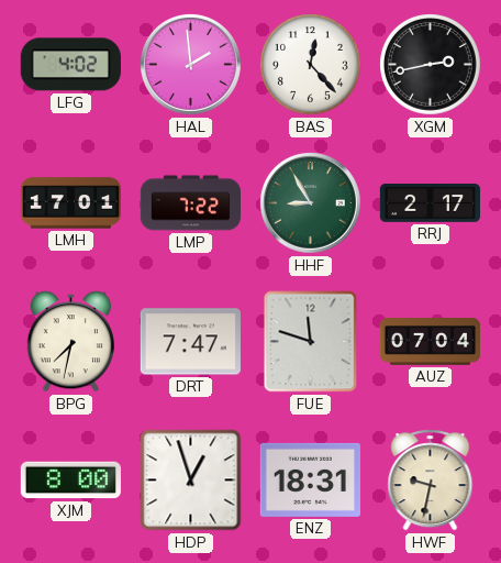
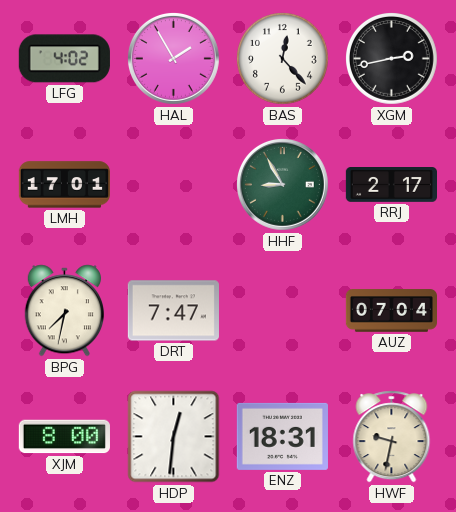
HAL: 1:59 -> 1:55
LMP: 7:22 -> none
FUE: 11:48 -> none
HDP: 12:57 -> 12:31
